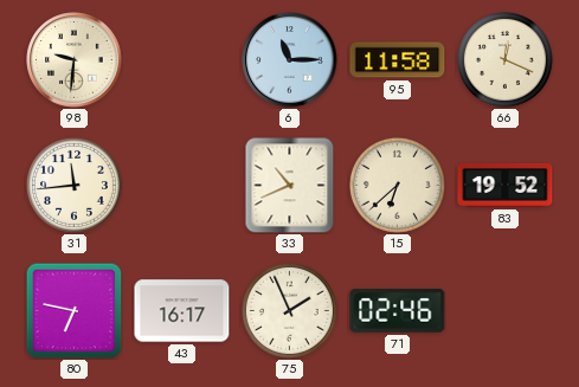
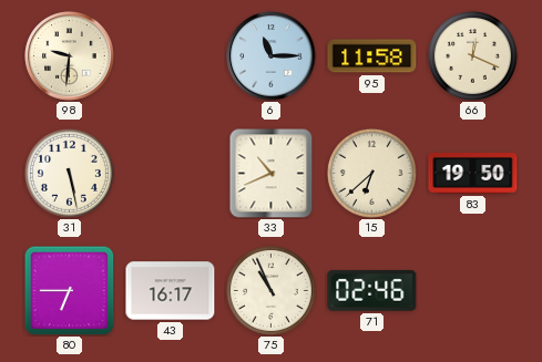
31: 11:44 -> 5:28
83: 19:52 -> 19:50
80: 6:47 -> 6:45
75: 1:56 -> 10:56
